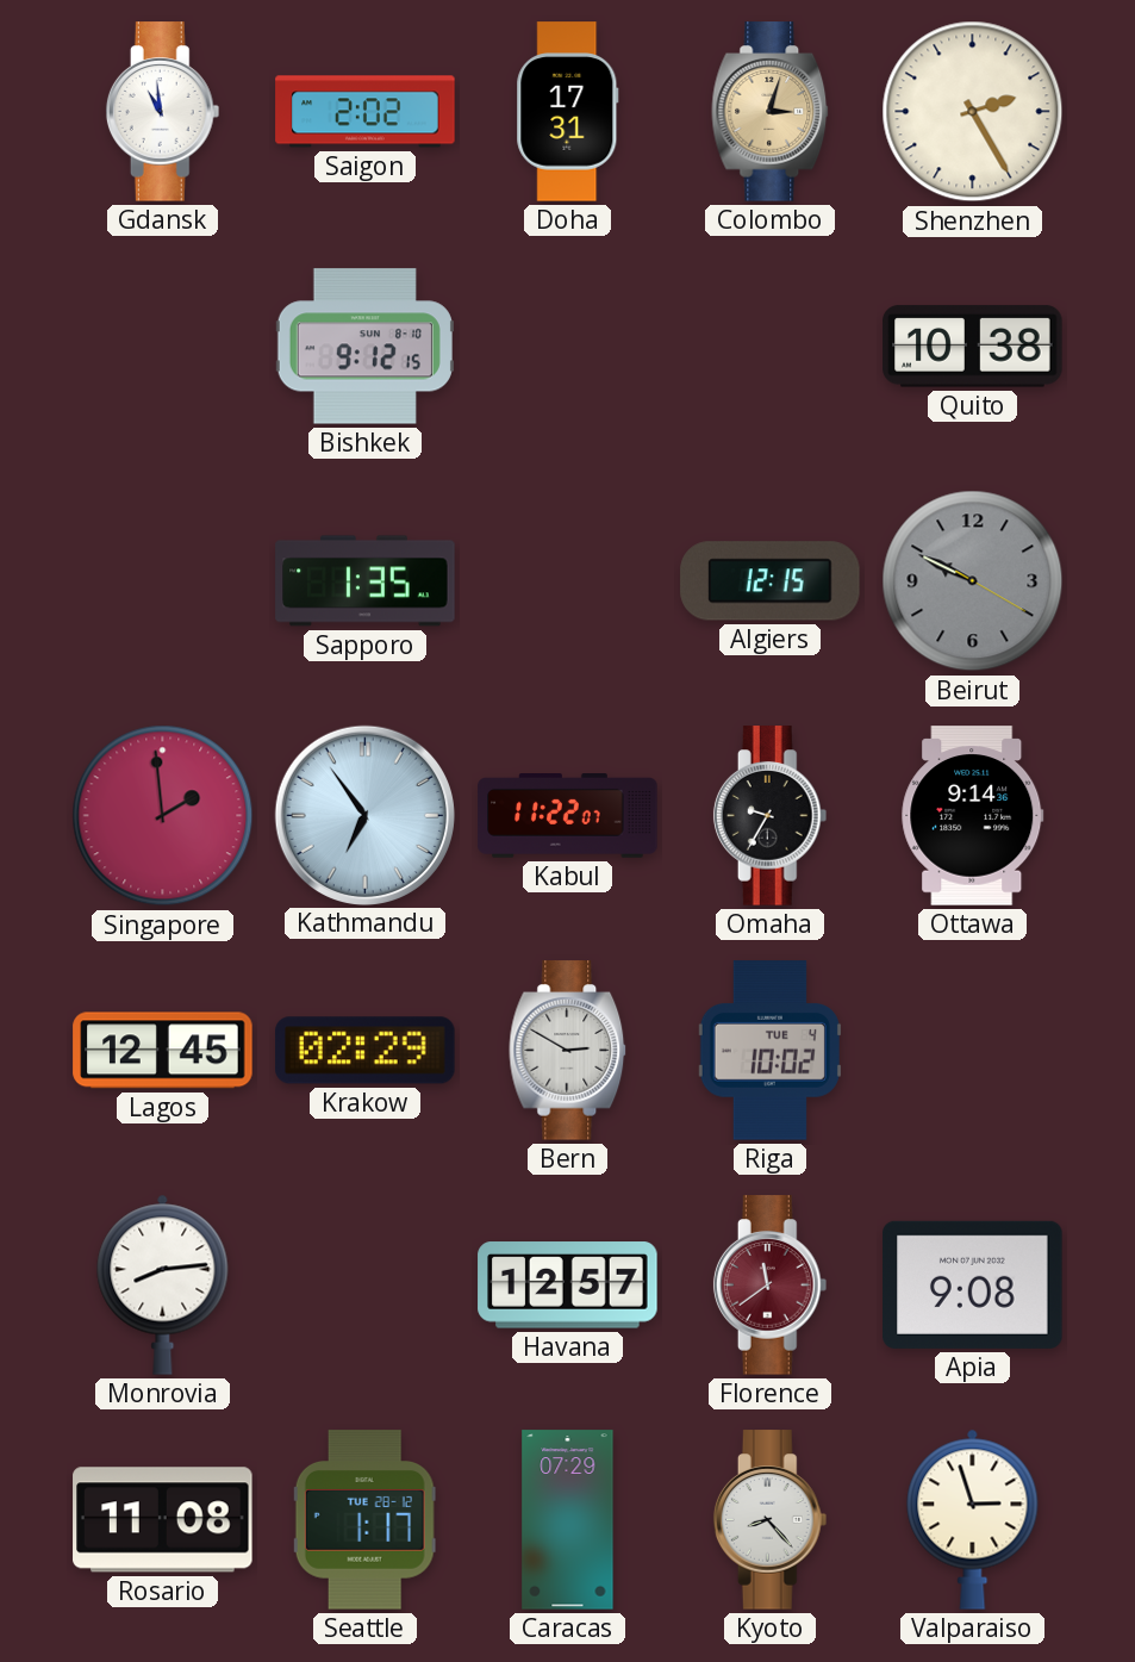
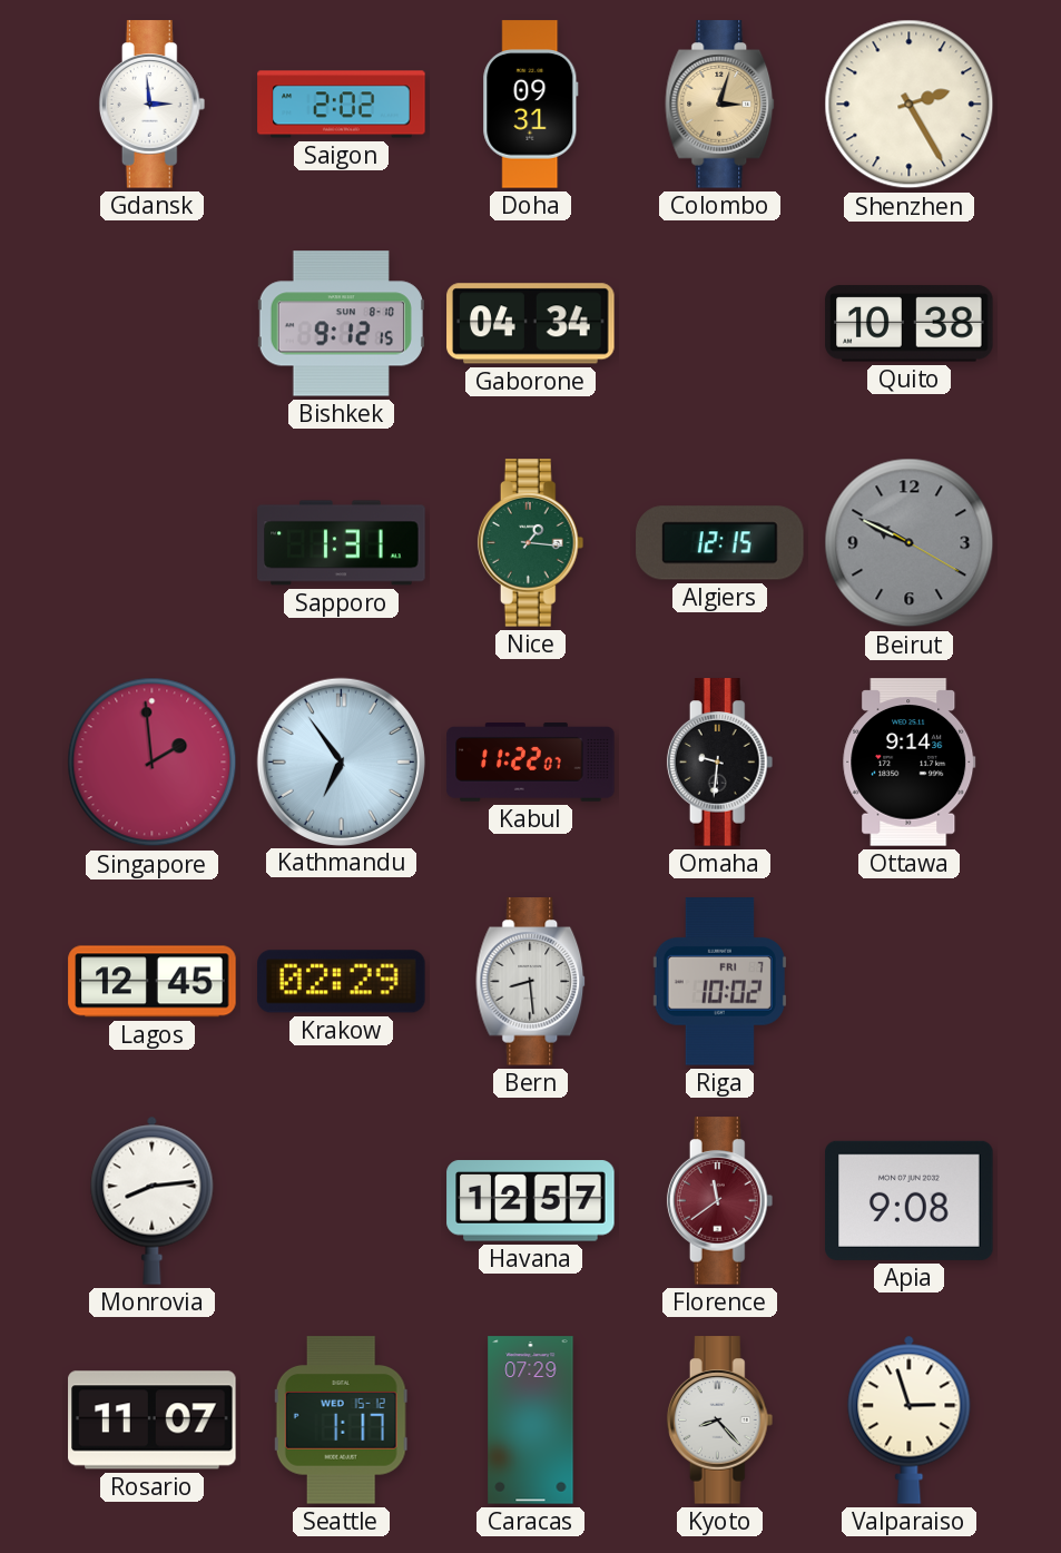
Gdansk: 10:59 -> 2:59
Doha: 17:31 -> 09:31
Gaborone: none -> 04:34
Sapporo: 1:35 -> 1:31
Nice: none -> 1:16
Omaha: 9:35 -> 9:31
Bern: 2:50 -> 8:29
Riga date: TUE 4 -> FRI 7
Rosario: 11:08 -> 11:07
Seattle date: TUE 28-12 -> WED 15-12
